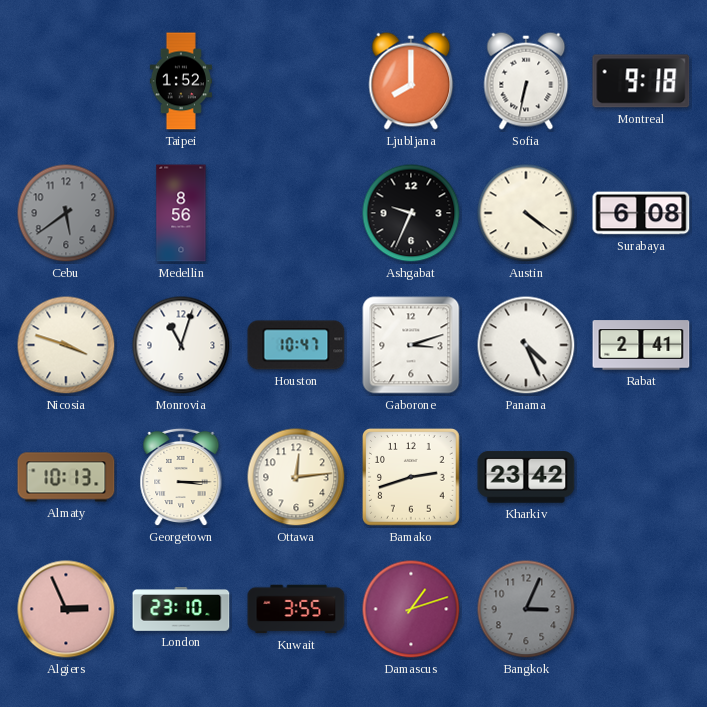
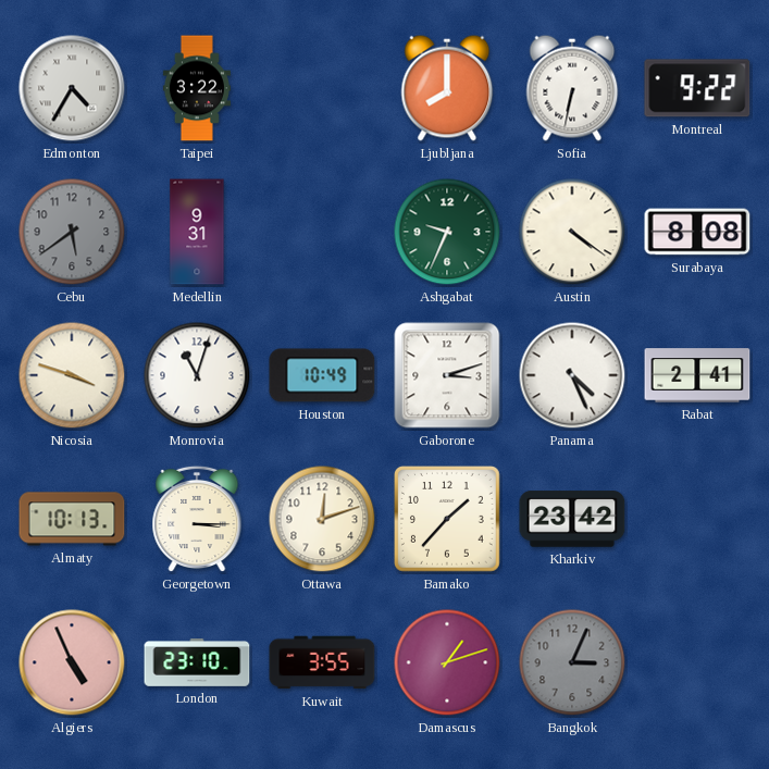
Edmonton: none -> 4:35
Taipei: 1:52 -> 3:22
Montreal: 9:18 -> 9:22
Medellin: 8:56 -> 9:31
Ashgabat dial: black -> green
Surabaya: 6:08 -> 8:08
Houston: 10:47 -> 10:49
Ottawa: 12:14 -> 12:12
Bamako: 2:42 -> 1:37
Algiers: 2:56 -> 4:56
